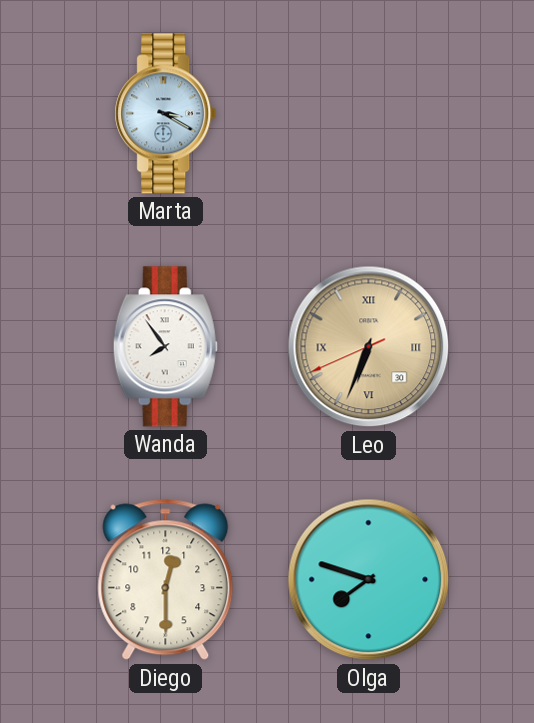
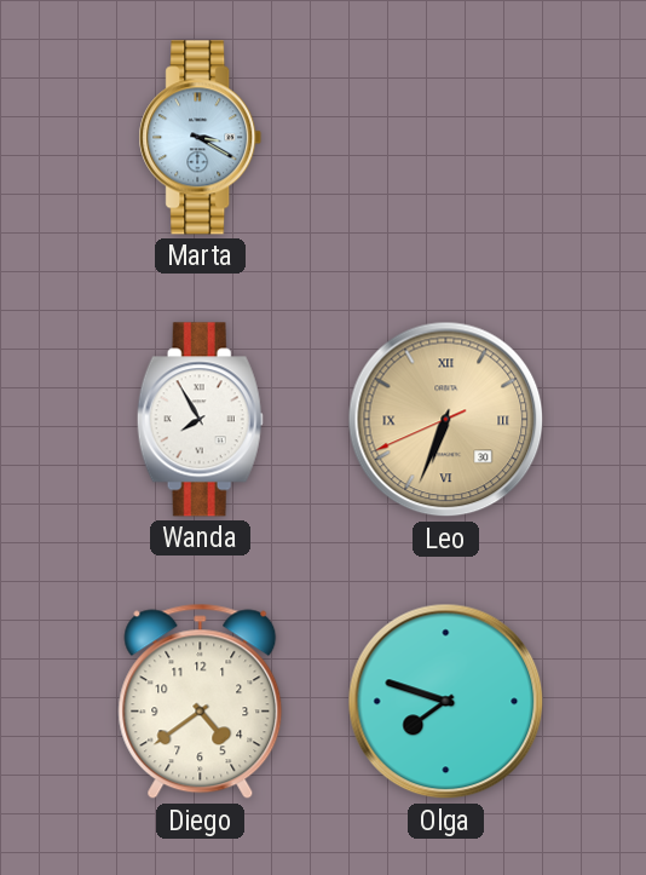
Wanda: 7:54 -> 7:55
Diego: 12:30 -> 4:39
